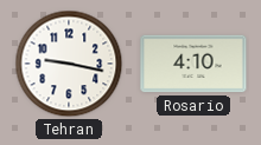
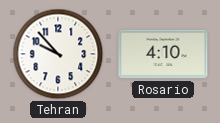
Tehran: 9:17 -> 9:53
